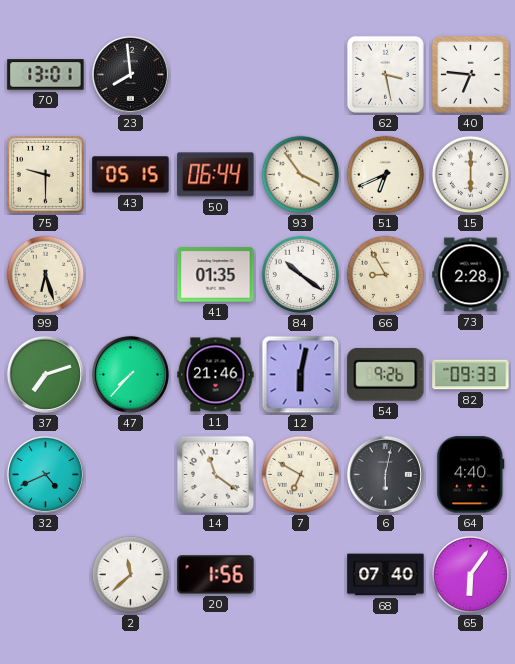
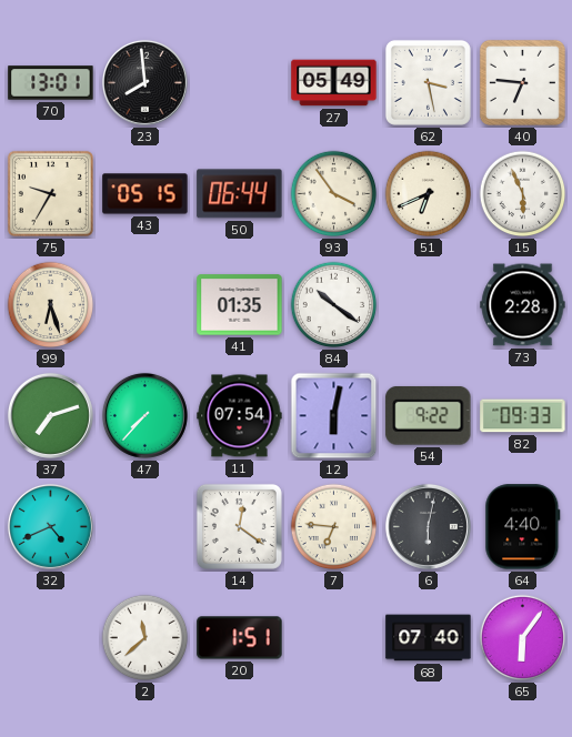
27: none -> 05:49
75: 9:30 -> 9:35
15: 6:00 -> 5:56
66: 8:55 -> none
11: 21:46 -> 07:54
54: 9:26 -> 9:22
14: 11:21 -> 12:21
7: 6:50 -> 6:46
20: 1:56 -> 1:51
